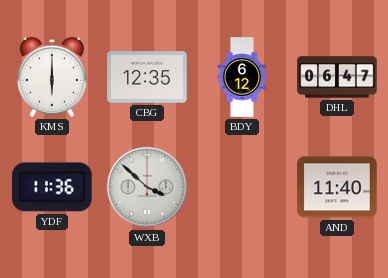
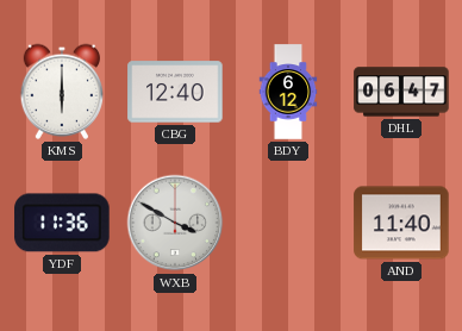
CBG: 12:35 -> 12:40
WXB: 3:52 -> 3:50
